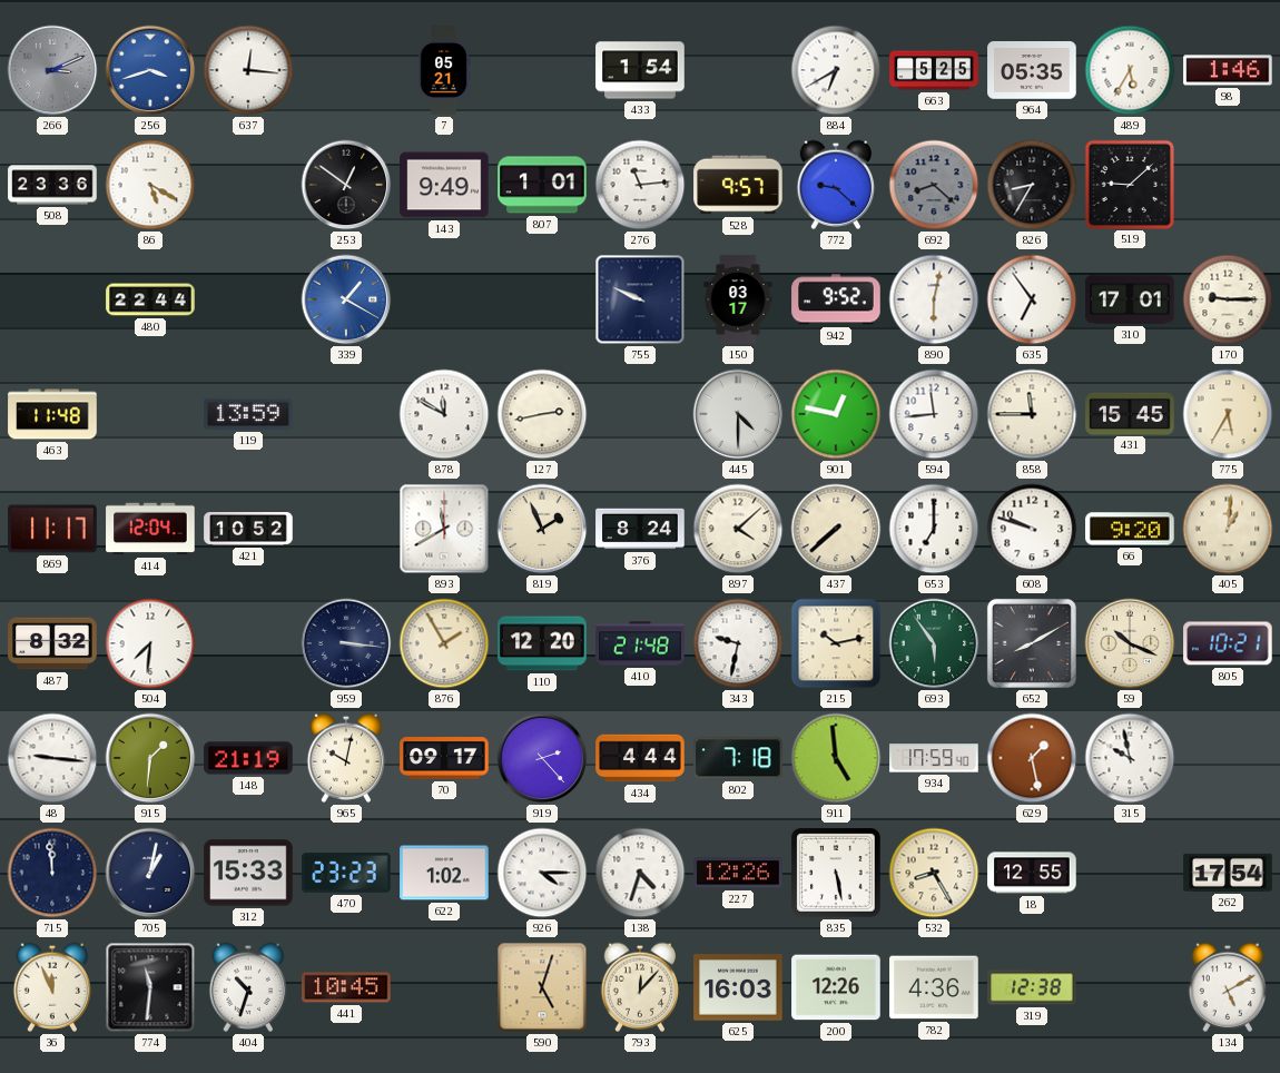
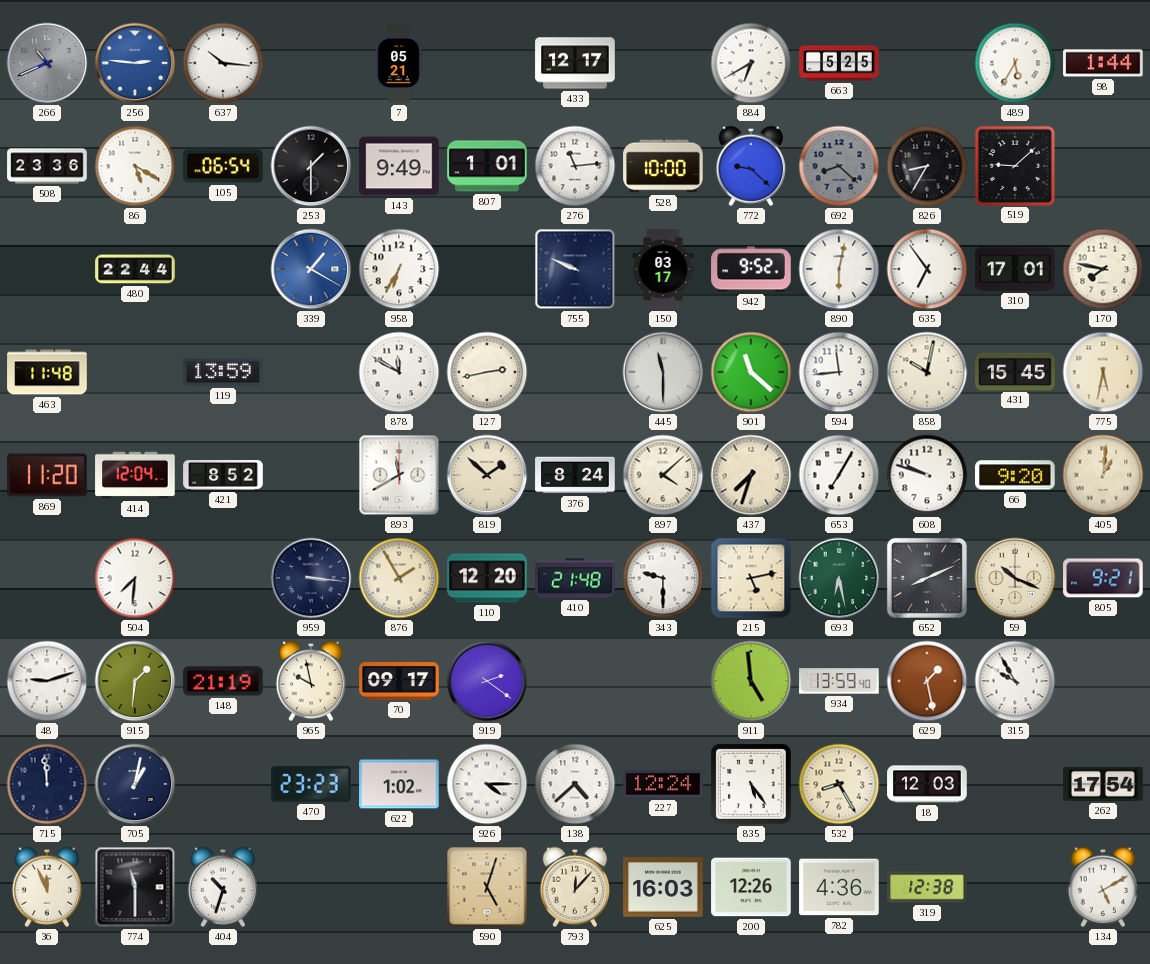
266: 3:11 -> 10:41
256: 3:42 -> 2:46
637: 12:16 -> 10:16
433: 1:54 -> 12:17
964: 05:35 -> none
98: 1:46 -> 1:44
105: none -> 06:54
253: 12:51 -> 1:30
528: 9:57 -> 10:00
958: none -> 6:35
170: 9:15 -> 7:47
445: 4:30 -> 11:30
901: 12:47 -> 11:22
858: 11:45 -> 10:02
775: 5:35 -> 5:32
869: 11:17 -> 11:20
421: 10:52 -> 8:52
819: 1:56 -> 1:52
437: 7:38 -> 7:33
653: 7:00 -> 7:05
487: 8:32 -> none
343: 9:32 -> 9:30
215: 10:13 -> 5:13
693: 5:54 -> 6:28
652: 8:10 -> 8:11
805: 10:21 -> 9:21
48: 9:16 -> 9:12
965: 10:02 -> 9:58
919: 2:23 -> 2:21
434: 4:44 -> none
802: 7:18 -> none
934: 17:59 -> 13:59
315: 9:58 -> 9:55
312: 15:33 -> none
138: 4:33 -> 4:38
227: 12:26 -> 12:24
835: 5:28 -> 5:24
18: 12:55 -> 12:03
774: 11:31 -> 11:30
441: 10:45 -> none
